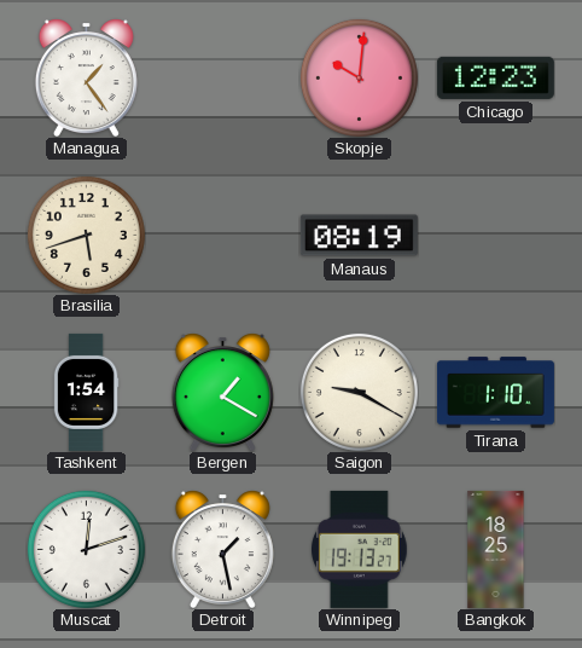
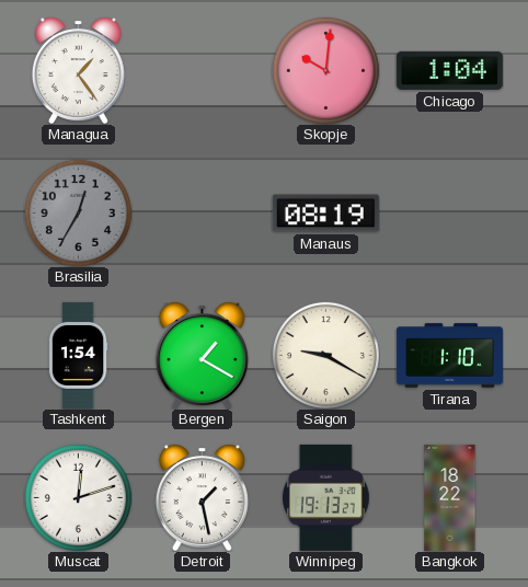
Chicago: 12:23 -> 1:04
Brasilia: 5:42 -> 12:35
Brasilia dial: cream -> grey
Bangkok: 18:25 -> 18:22
